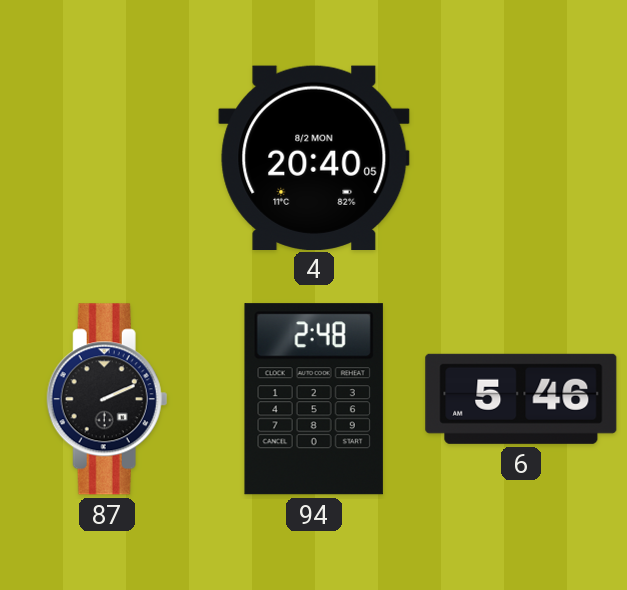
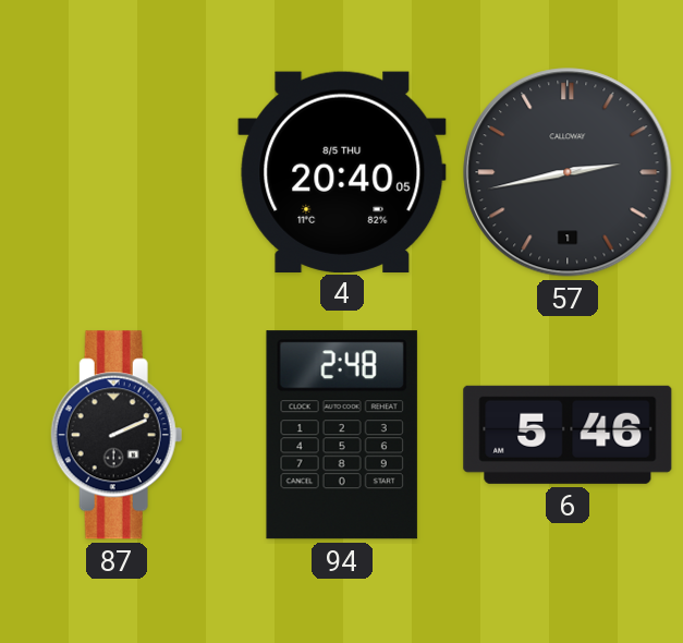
4 date: 8/2 MON -> 8/5 THU
57: none -> 2:43
